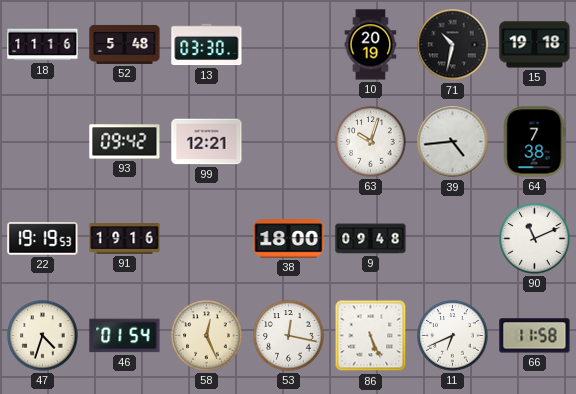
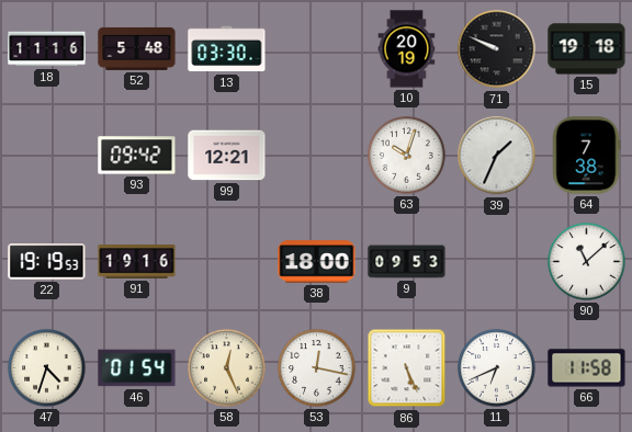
71: 10:32 -> 9:49
39: 4:44 -> 1:34
9: 09:48 -> 09:53
90: 11:11 -> 11:08
